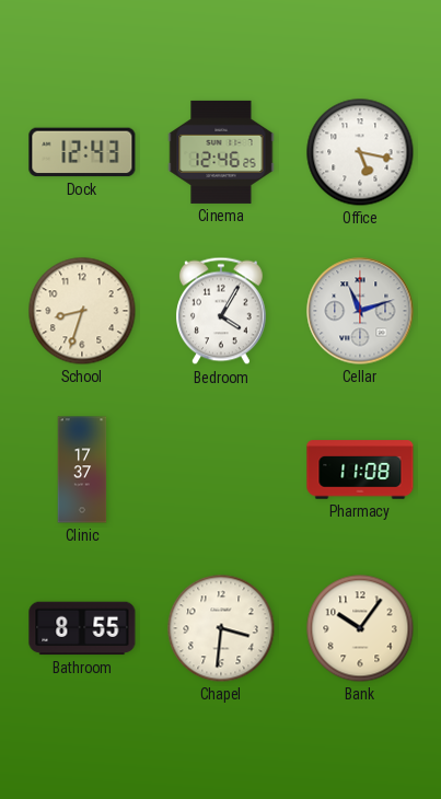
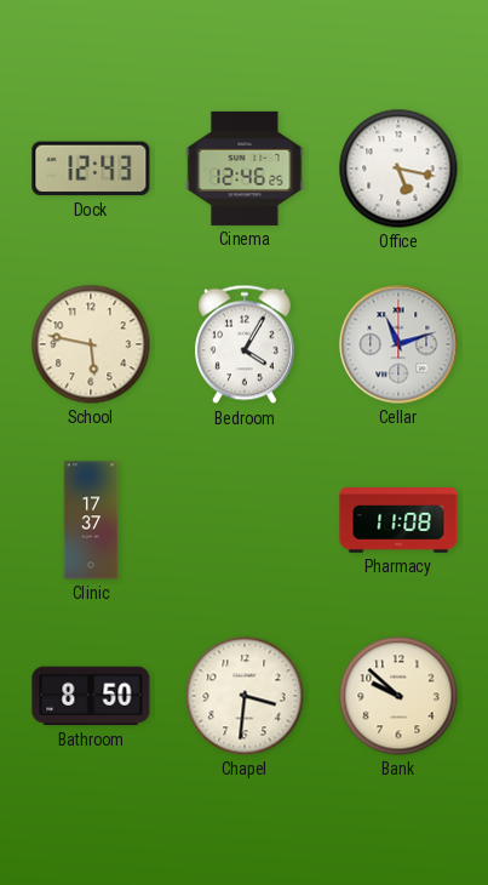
School: 8:33 -> 5:47
Bathroom: 8:55 -> 8:50
Bank: 10:06 -> 9:52
